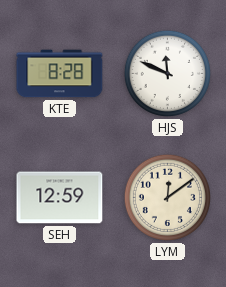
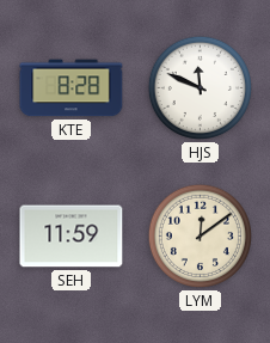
SEH: 12:59 -> 11:59
